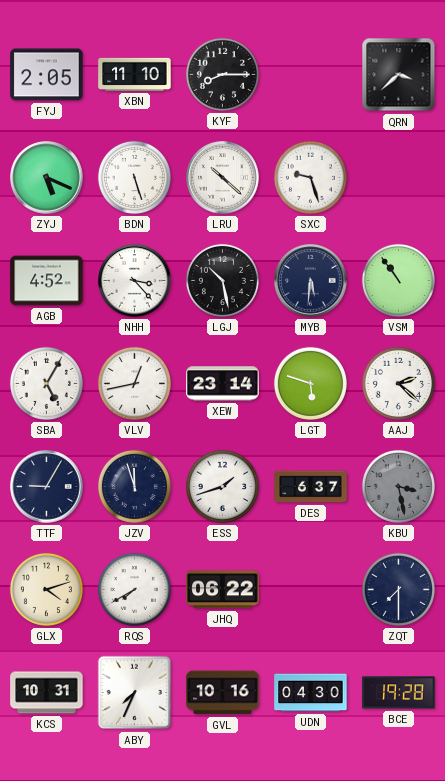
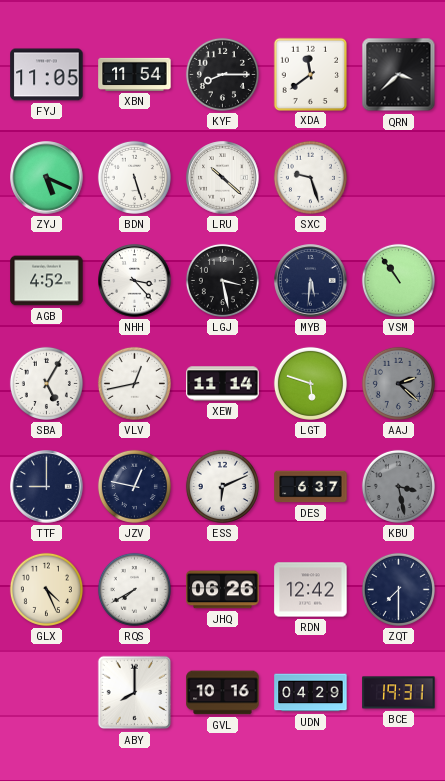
FYJ: 2:05 -> 11:05
XBN: 11:10 -> 11:54
XDA: none -> 11:39
LGJ: 10:28 -> 3:28
XEW: 23:14 -> 11:14
AAJ dial: white -> grey
TTF: 9:05 -> 9:00
JZV: 11:57 -> 12:47
ESS: 1:42 -> 6:11
GLX: 4:12 -> 4:26
JHQ: 06:22 -> 06:26
RDN: none -> 12:42
KCS: 10:31 -> none
ABY: 7:34 -> 8:00
UDN: 04:30 -> 04:29
BCE: 19:28 -> 19:31
